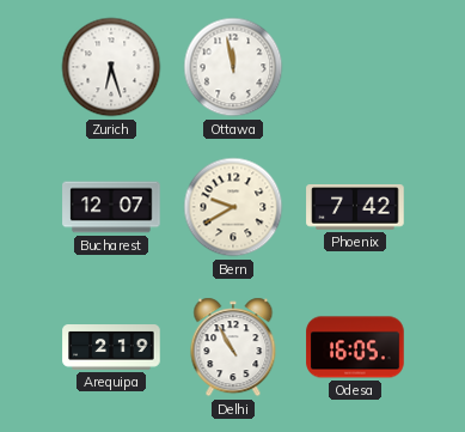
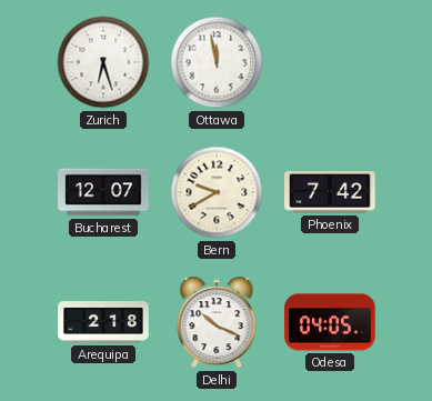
Arequipa: 2:19 -> 2:18
Delhi: 10:55 -> 10:19
Odesa: 16:05 -> 04:05
